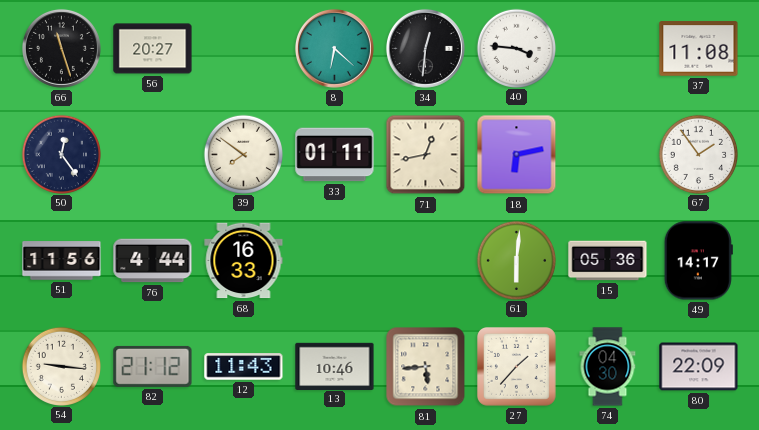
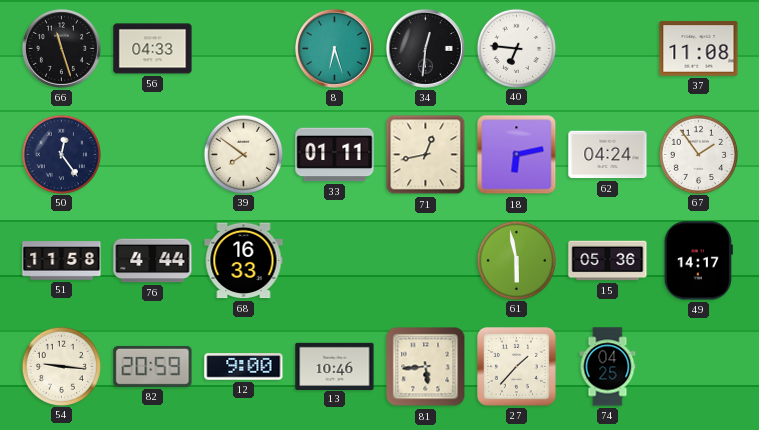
56: 20:27 -> 04:33
8: 6:22 -> 6:27
40: 3:46 -> 6:46
62: none -> 04:24
51: 11:56 -> 11:58
61: 6:01 -> 5:58
82: 21:12 -> 20:59
12: 11:43 -> 9:00
74: 04:30 -> 04:25
80: 22:09 -> none
